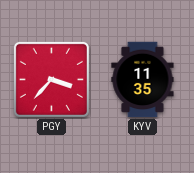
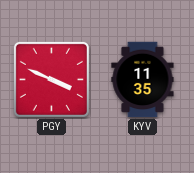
PGY: 3:37 -> 3:49
